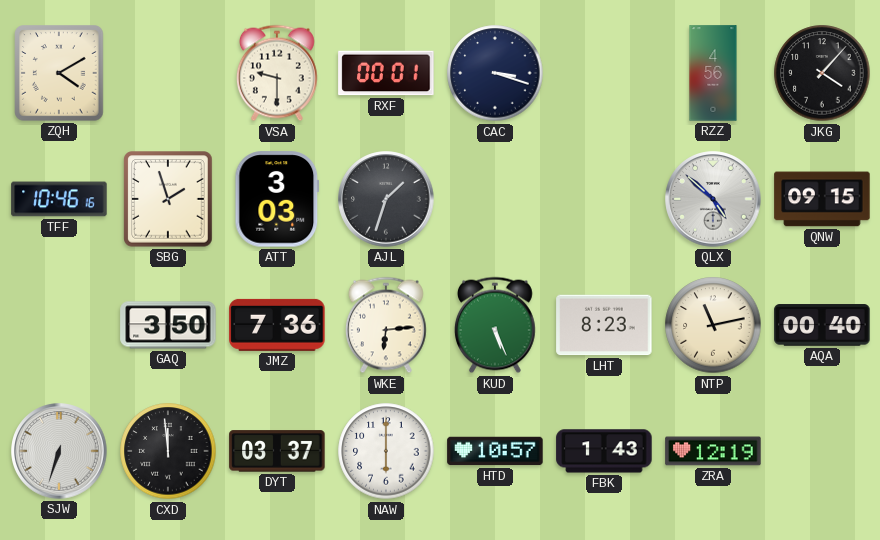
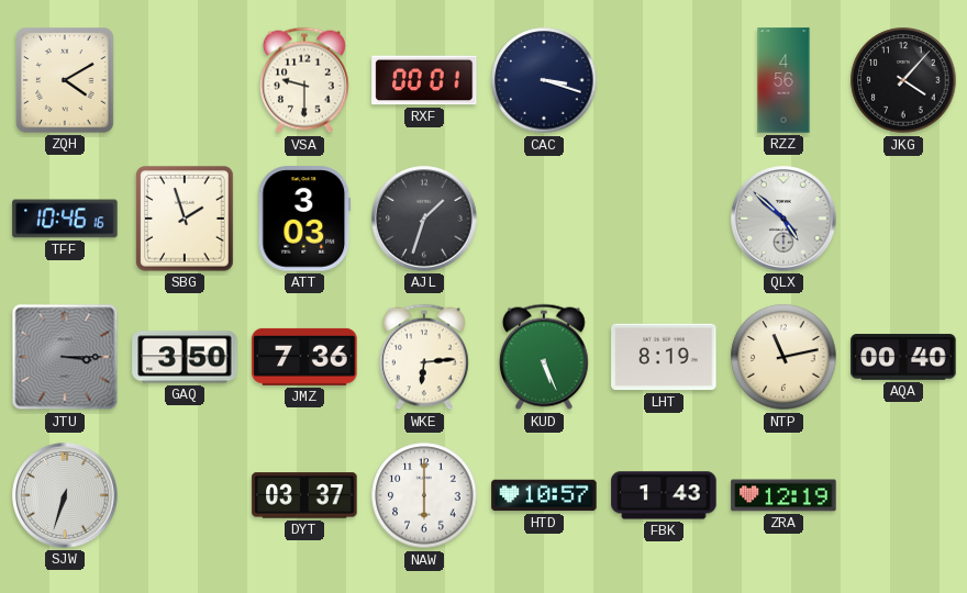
QNW: 09:15 -> none
JTU: none -> 3:15
LHT: 8:23 -> 8:19
CXD: 11:59 -> none
